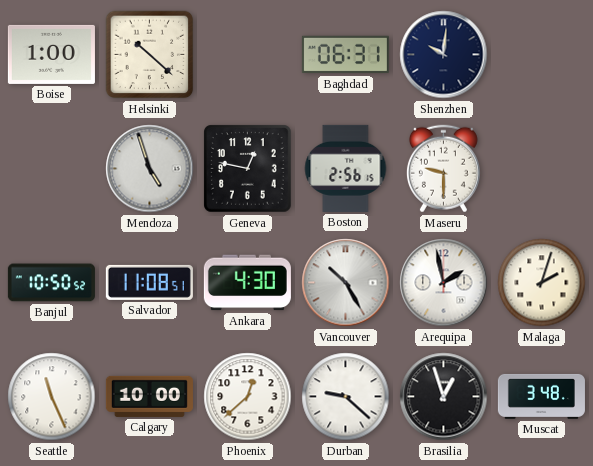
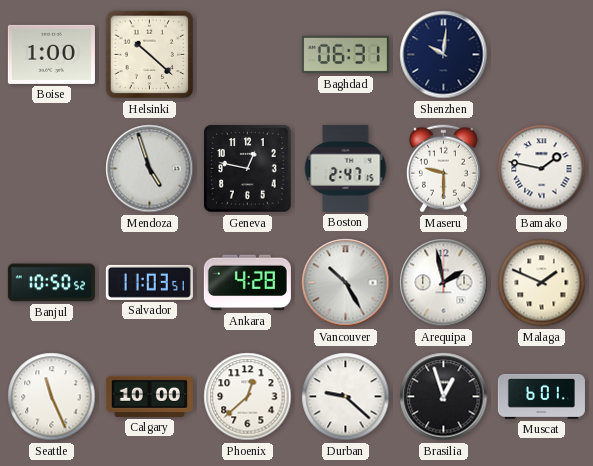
Boston: 2:56 -> 2:47
Bamako: none -> 1:47
Salvador: 11:08 -> 11:03
Ankara: 4:30 -> 4:28
Malaga: 2:03 -> 1:49
Muscat: 3:48 -> 6:01
